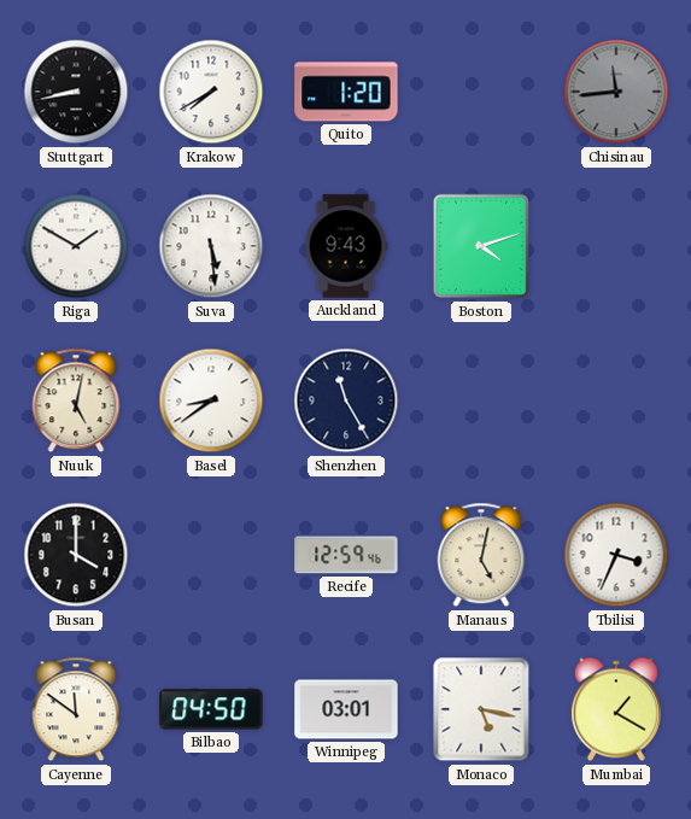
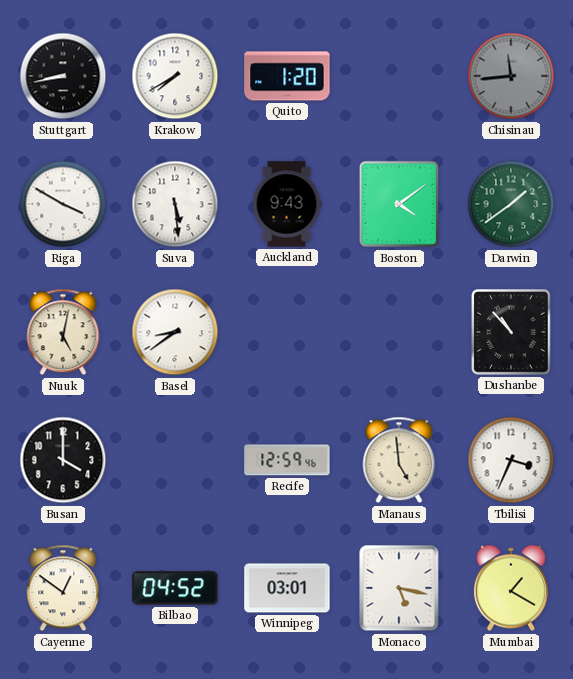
Riga: 1:50 -> 3:50
Boston: 4:12 -> 4:09
Darwin: none -> 1:39
Shenzhen: 11:25 -> none
Dushanbe: none -> 10:53
Manaus: 5:02 -> 4:59
Cayenne: 11:51 -> 12:51
Bilbao: 04:50 -> 04:52
